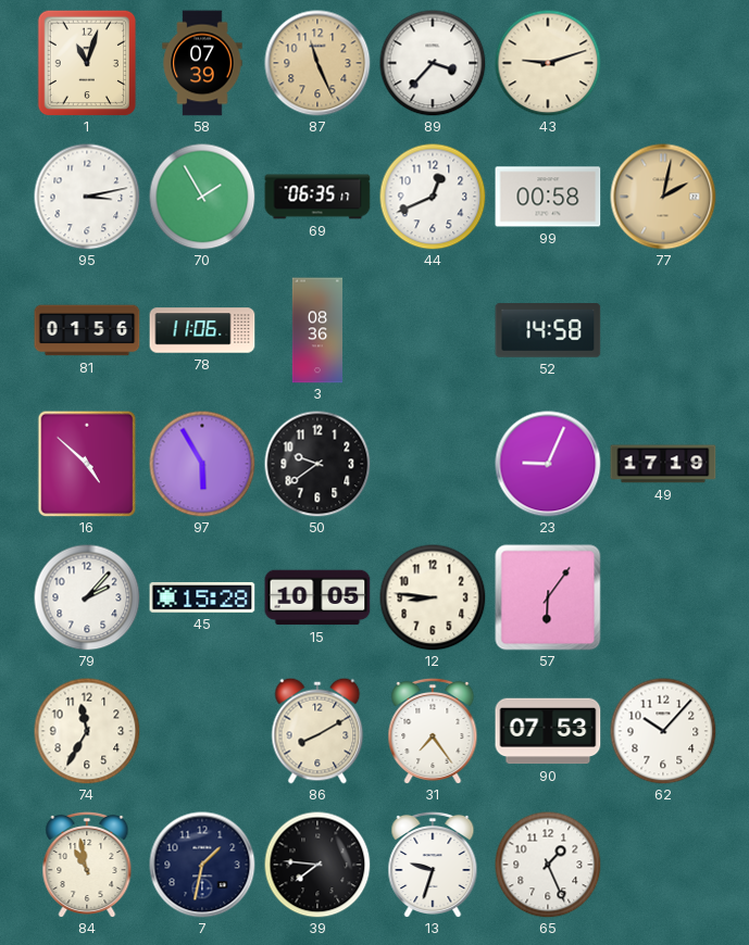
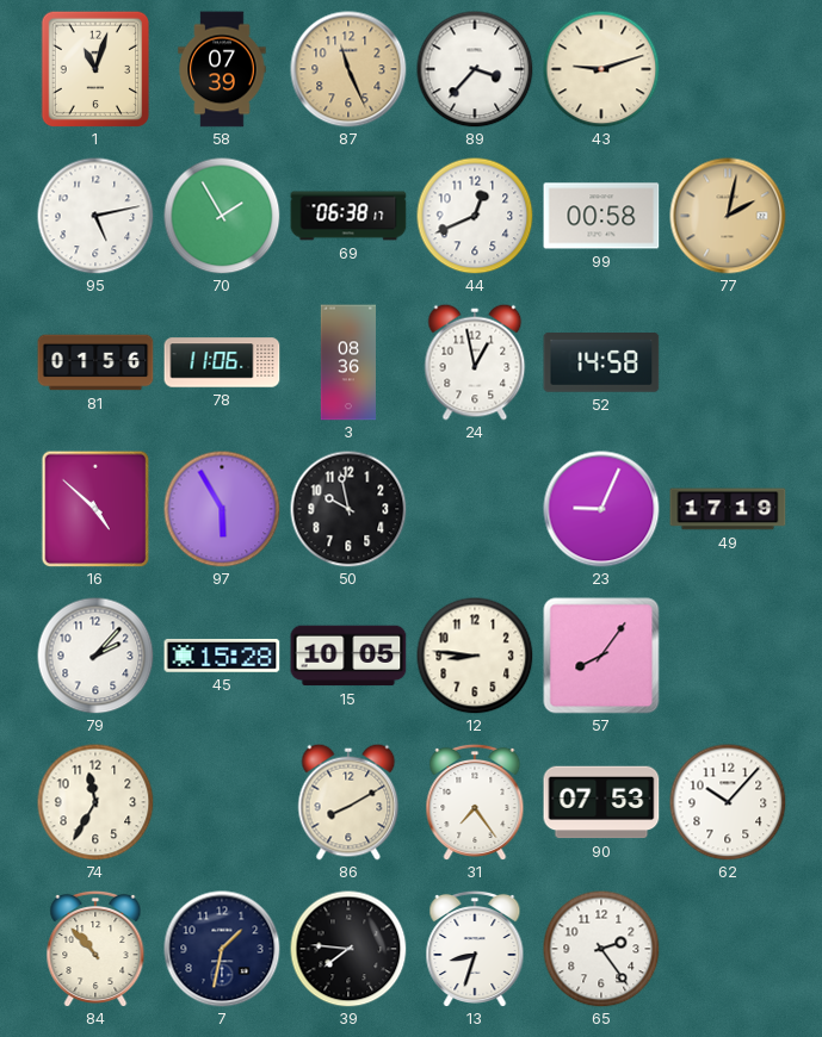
95: 3:13 -> 5:13
69: 06:35 -> 06:38
24: none -> 12:58
50: 9:39 -> 9:58
57: 6:06 -> 8:06
84: 10:58 -> 10:53
13: 9:33 -> 8:33
65: 1:26 -> 2:24
